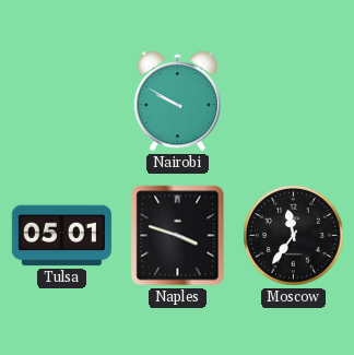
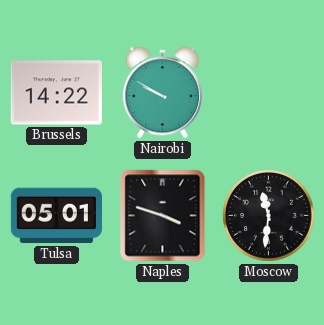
Brussels: none -> 14:22
Moscow: 11:36 -> 11:31
